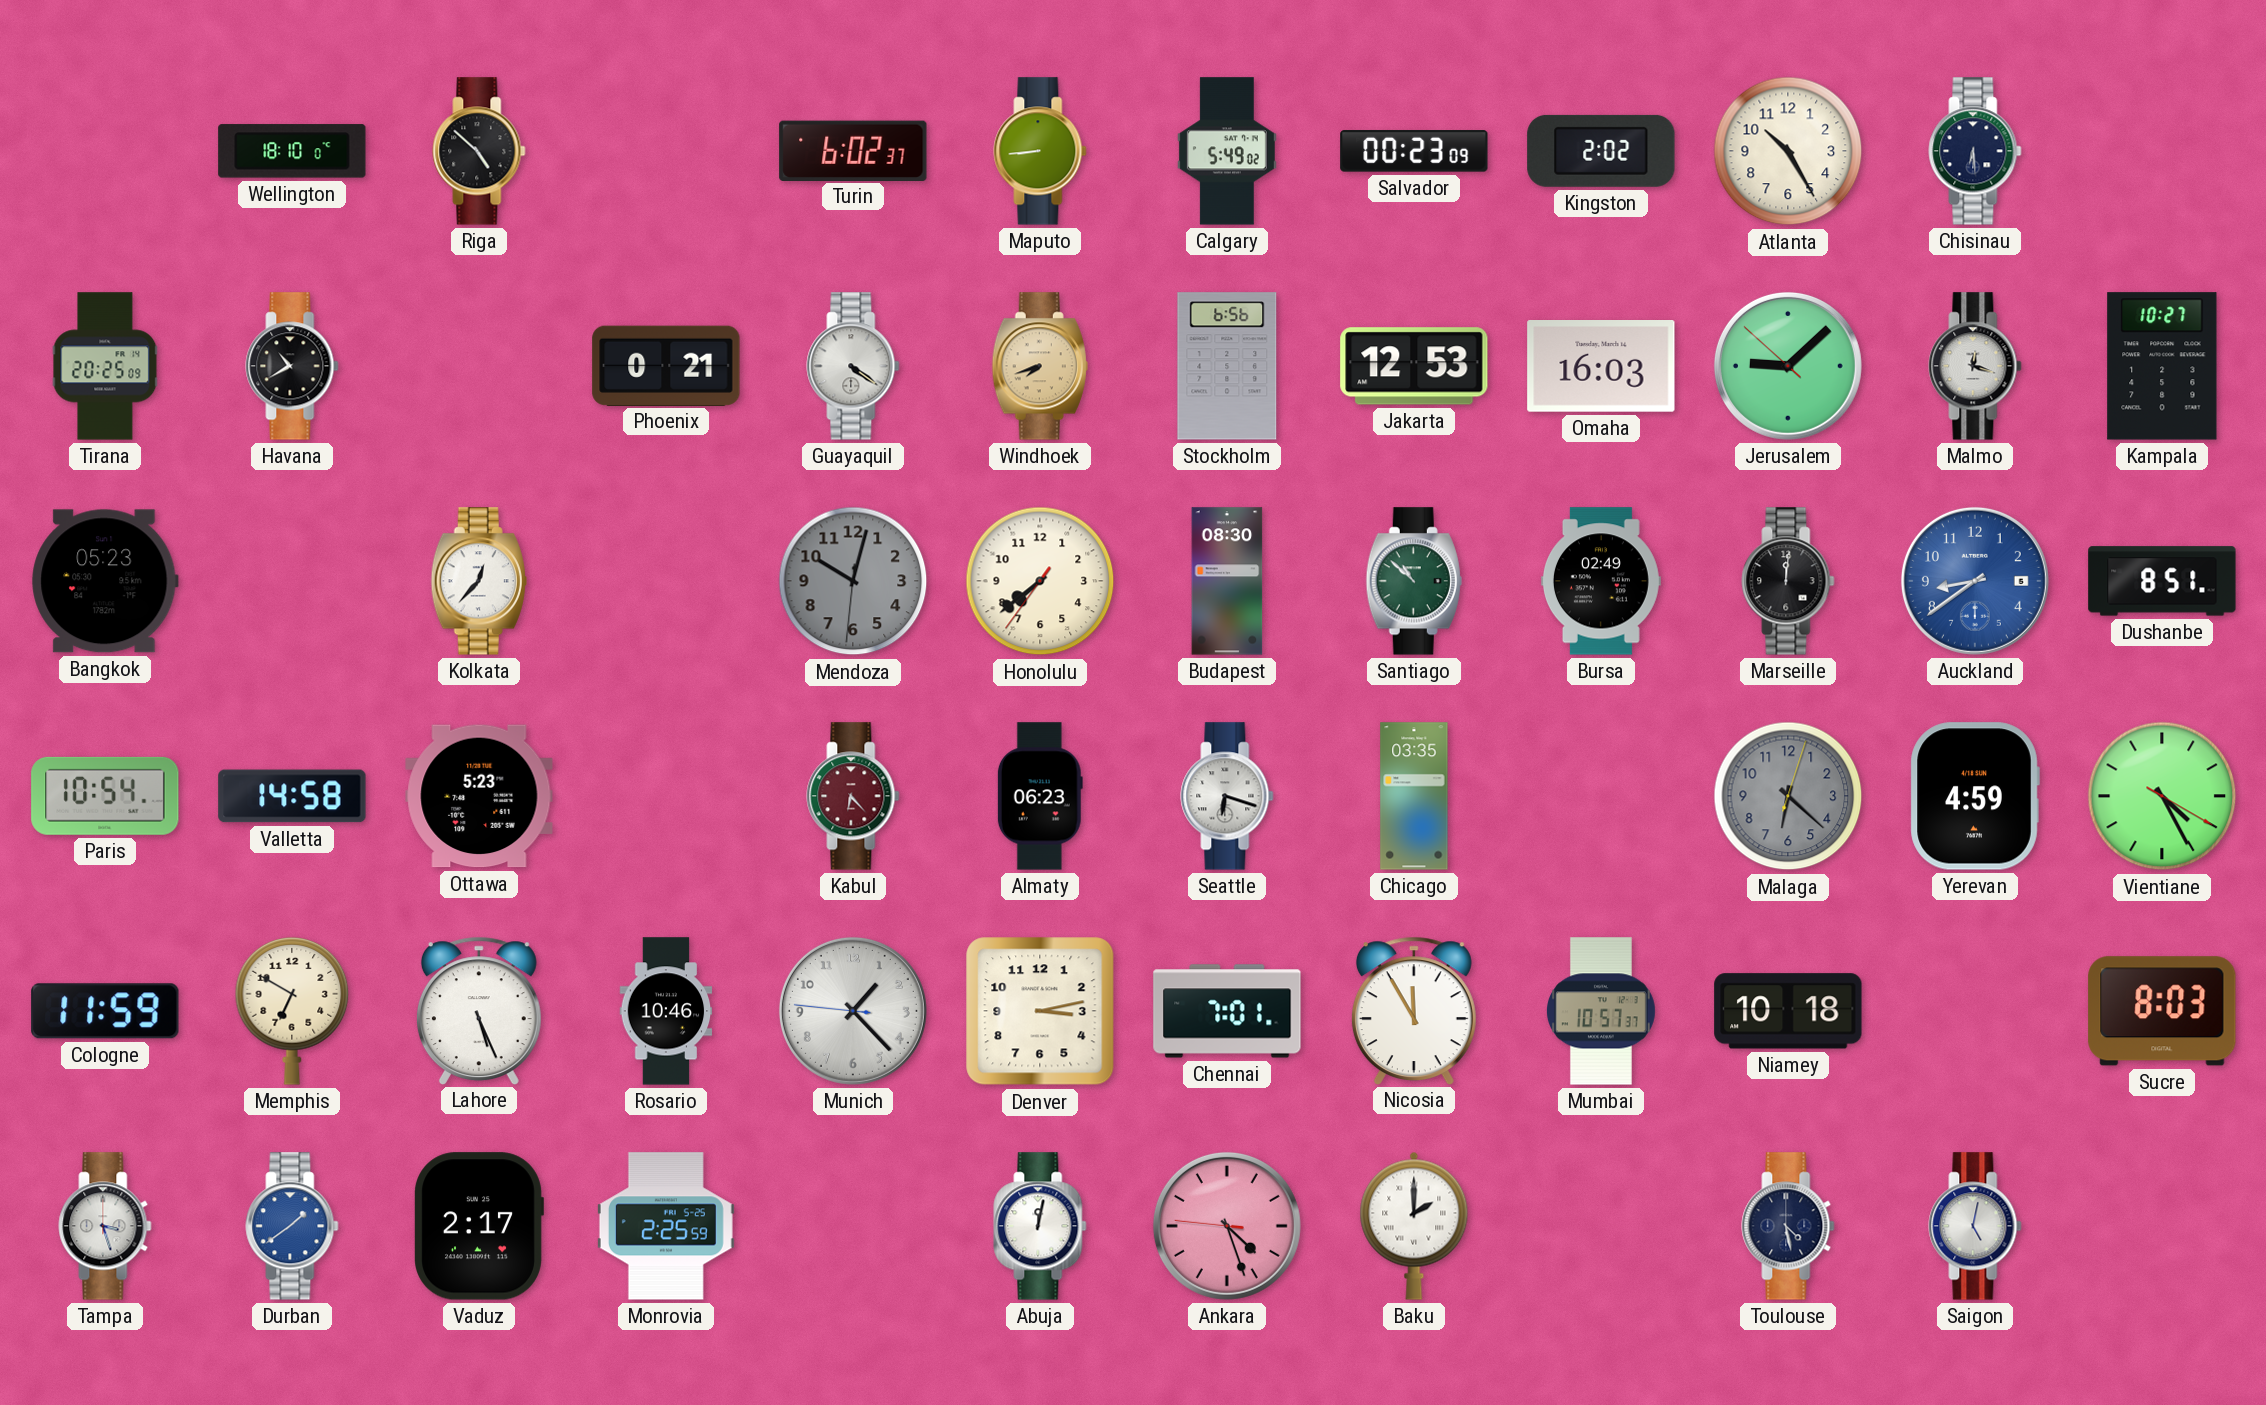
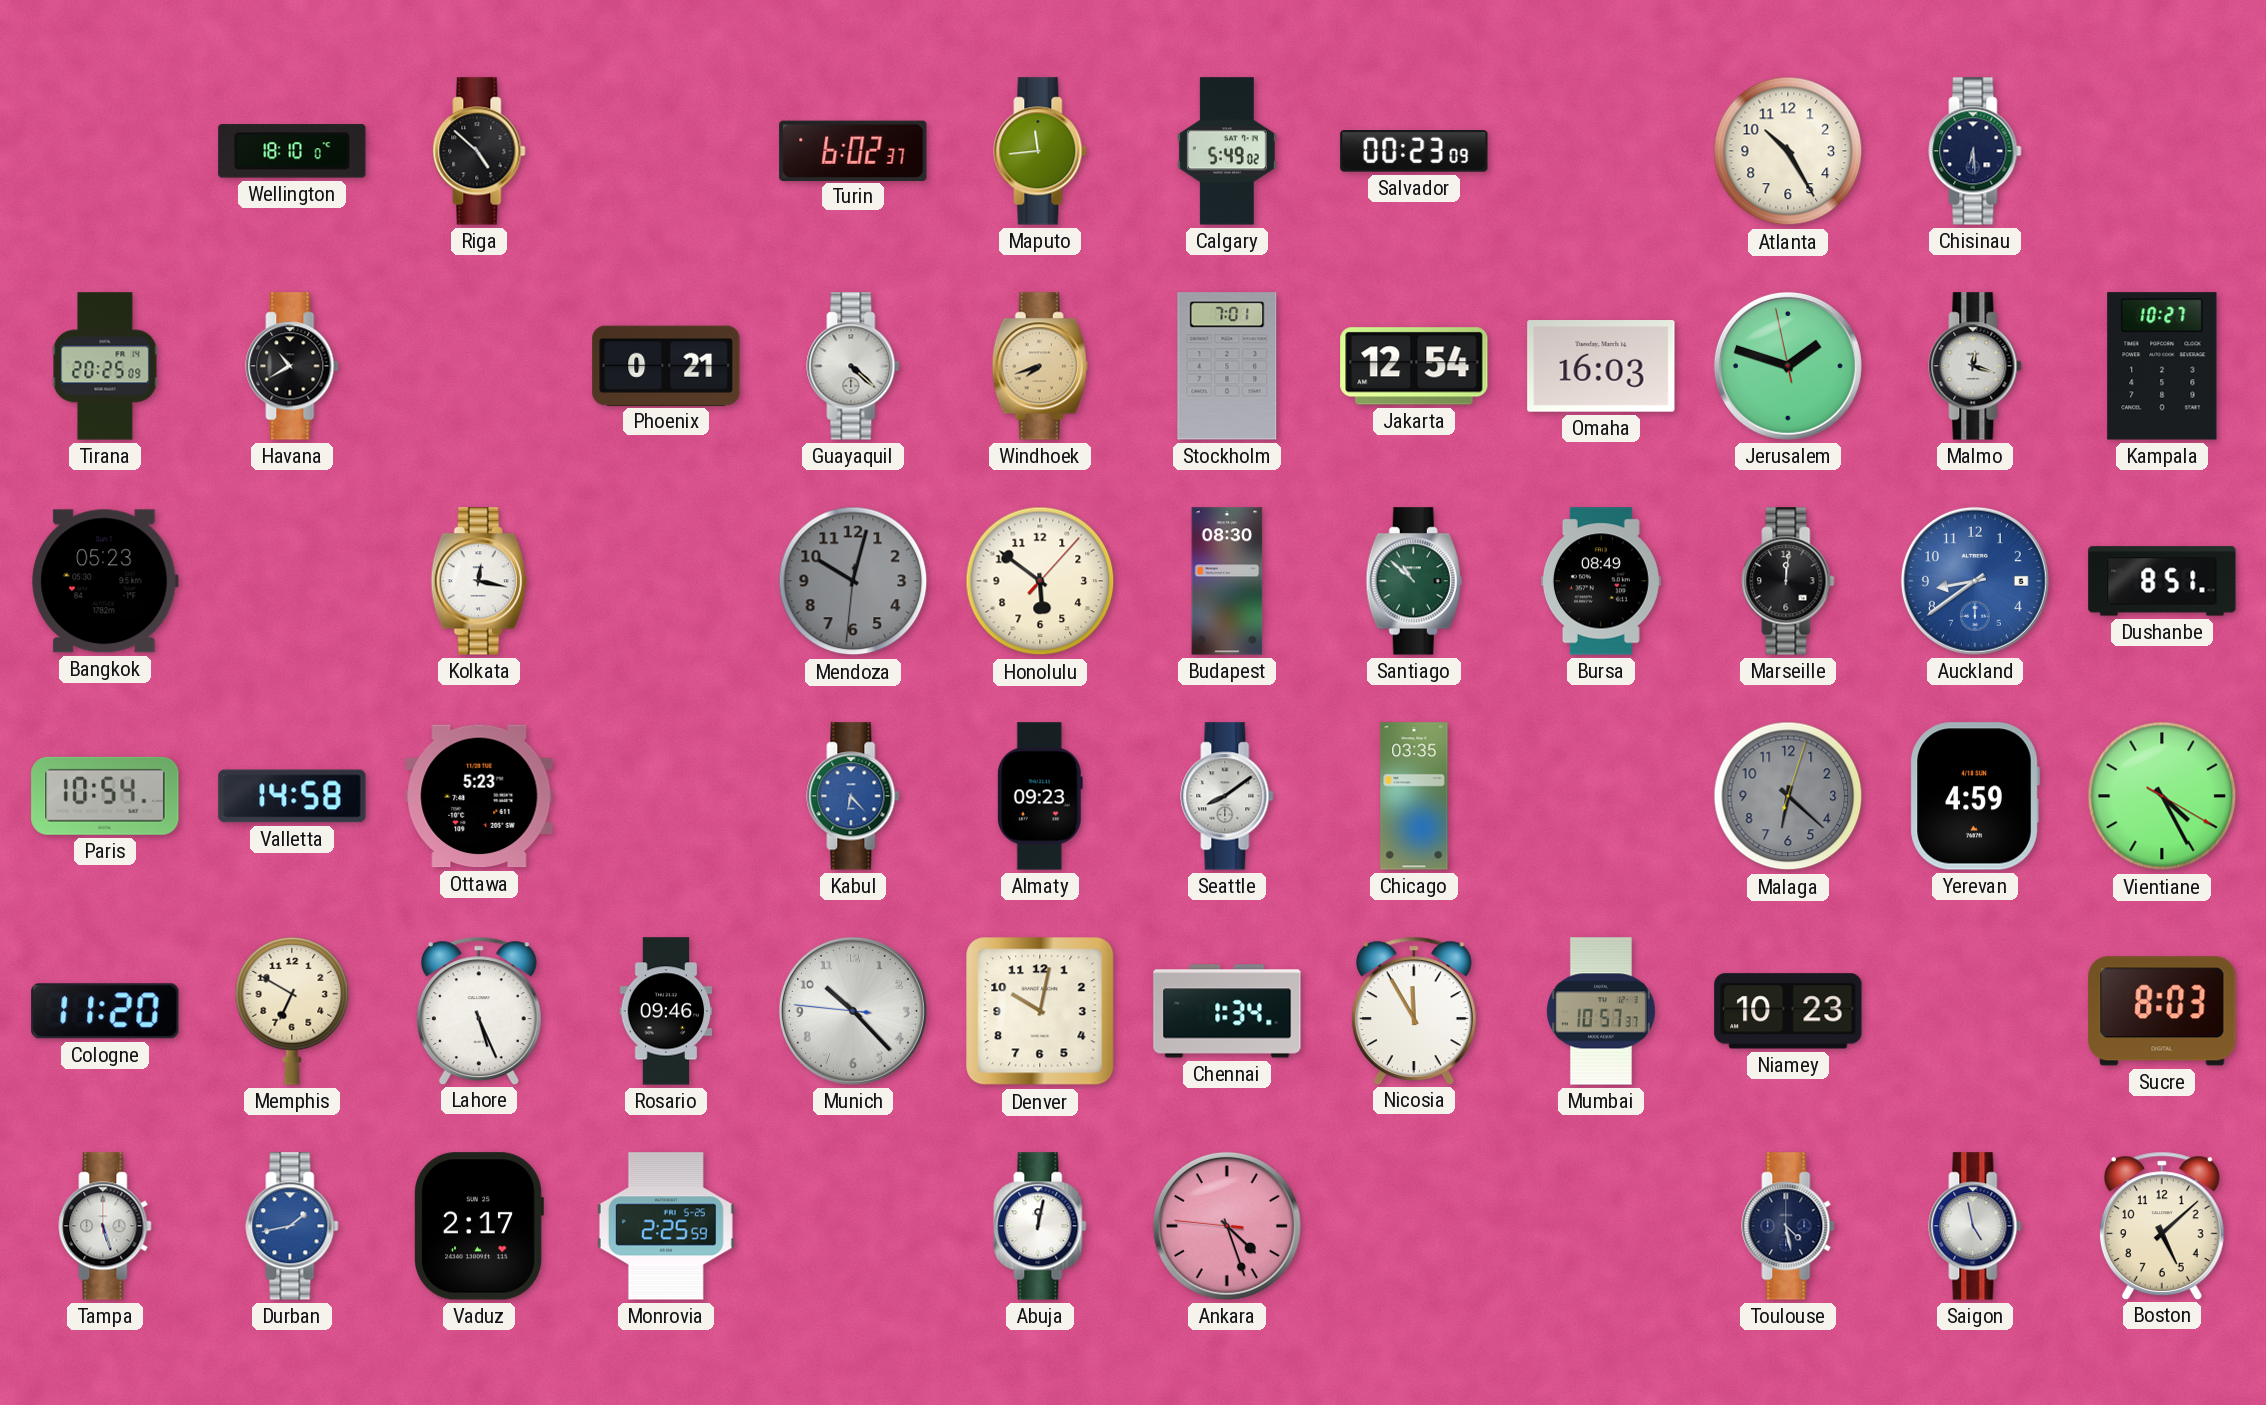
Maputo: 8:44 -> 11:44
Kingston: 2:02 -> none
Guayaquil: 4:21 -> 4:22
Stockholm: 6:56 -> 7:01
Jakarta: 12:53 -> 12:54
Jerusalem: 9:07 -> 1:47
Kolkata: 12:37 -> 12:17
Honolulu: 7:38 -> 5:51
Bursa: 02:49 -> 08:49
Kabul dial: burgundy -> blue
Almaty: 06:23 -> 09:23
Seattle: 6:18 -> 8:09
Cologne: 11:59 -> 11:20
Rosario: 10:46 -> 09:46
Munich: 1:22 -> 10:22
Denver: 3:13 -> 10:02
Chennai: 7:01 -> 1:34
Niamey: 10:18 -> 10:23
Tampa: 3:27 -> 5:27
Durban: 1:39 -> 1:43
Baku: 2:00 -> none
Saigon: 5:02 -> 4:58
Boston: none -> 5:08
